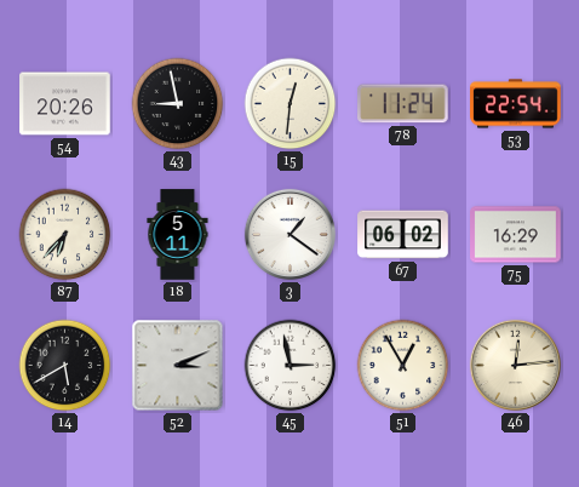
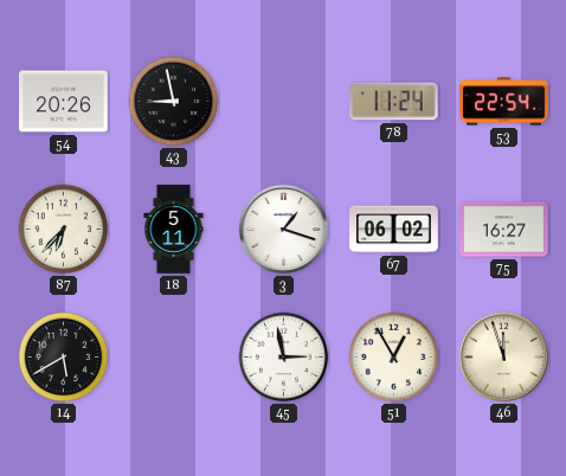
15: 12:31 -> none
3: 1:21 -> 1:18
75: 16:29 -> 16:27
52: 3:11 -> none
46: 12:14 -> 11:57
